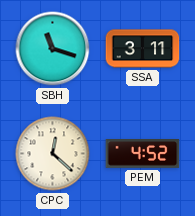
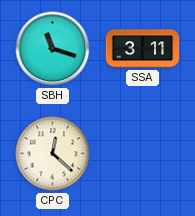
PEM: 4:52 -> none
